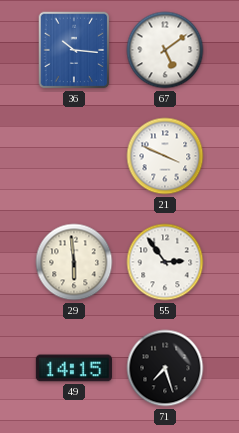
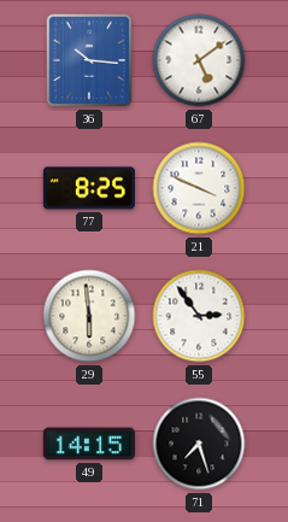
77: none -> 8:25
